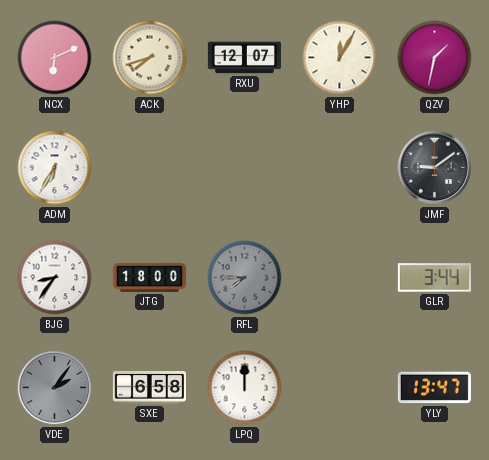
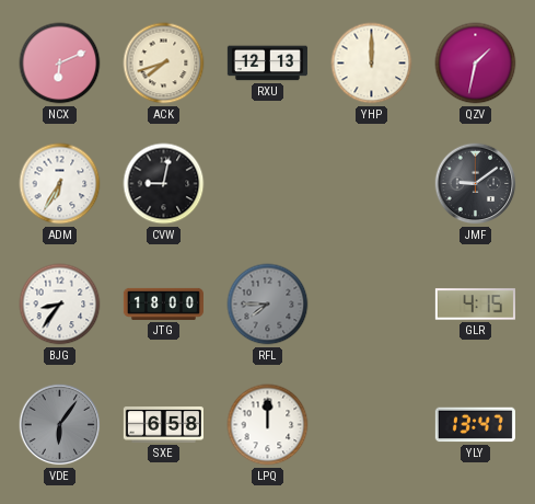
RXU: 12:07 -> 12:13
YHP: 12:05 -> 12:00
CVW: none -> 9:02
GLR: 3:44 -> 4:15
VDE: 2:06 -> 6:06
